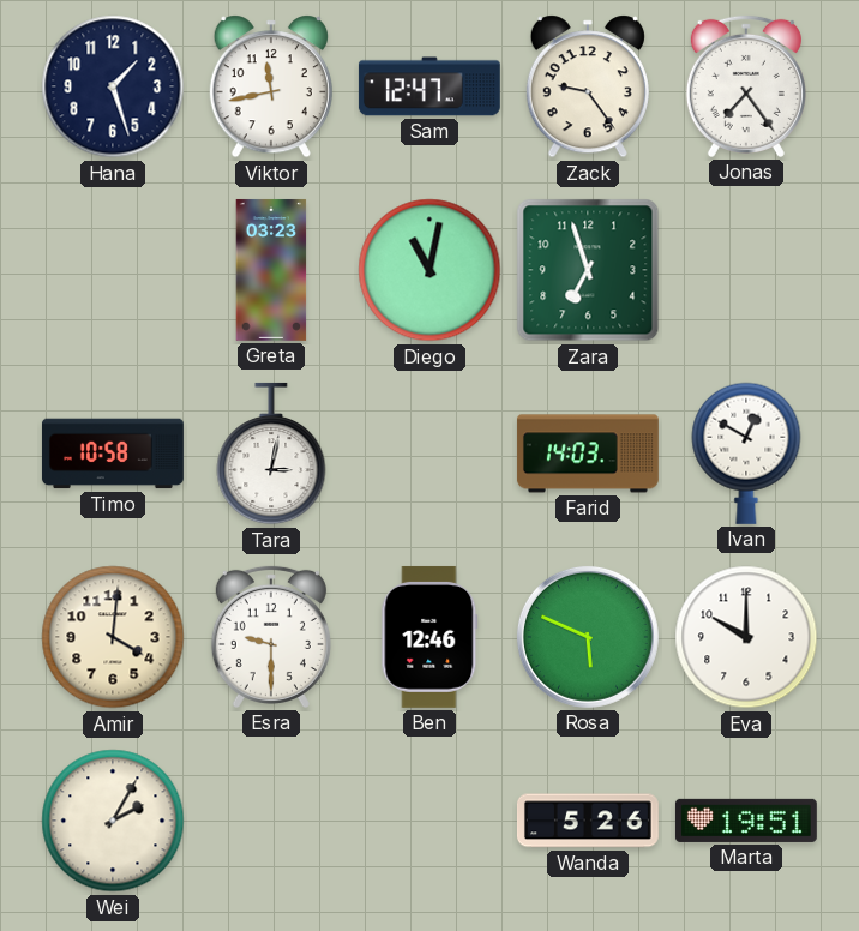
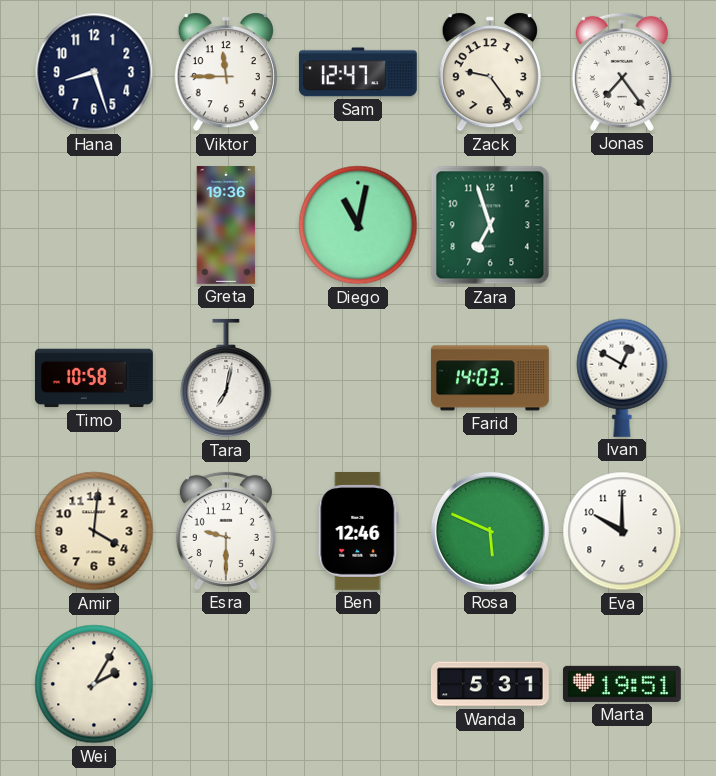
Hana: 1:27 -> 8:27
Viktor: 11:43 -> 11:45
Greta: 03:23 -> 19:36
Tara: 3:02 -> 7:02
Wanda: 5:26 -> 5:31
